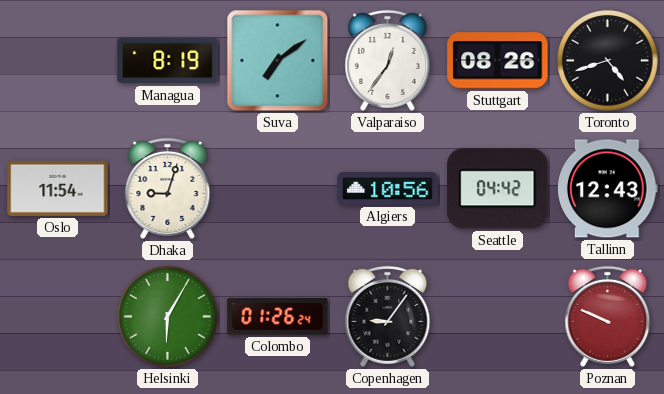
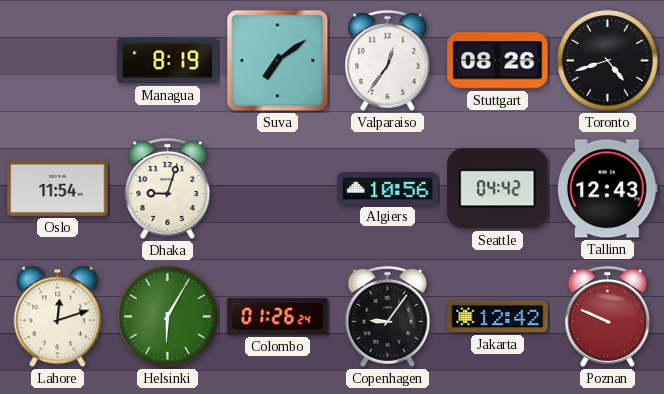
Lahore: none -> 12:12
Jakarta: none -> 12:42
